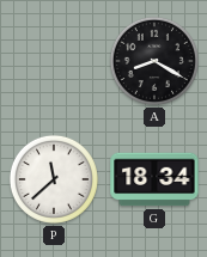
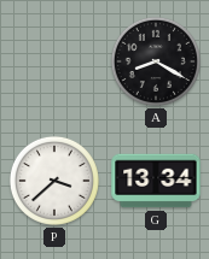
P: 11:38 -> 3:38
G: 18:34 -> 13:34
